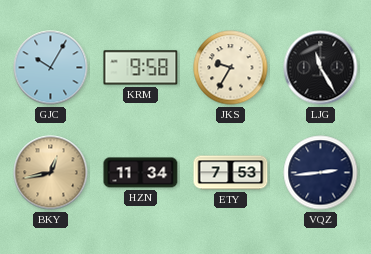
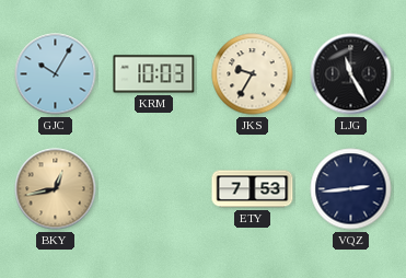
KRM: 9:58 -> 10:03
HZN: 11:34 -> none
